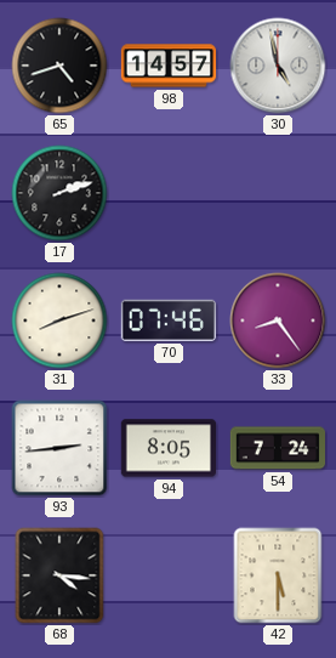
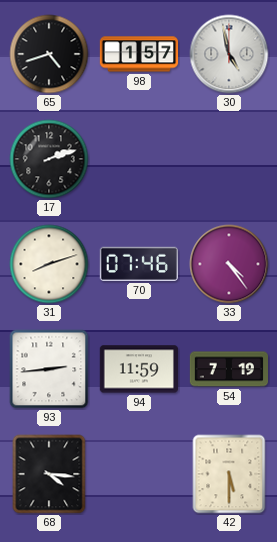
98: 14:57 -> 1:57
33: 8:24 -> 4:24
94: 8:05 -> 11:59
54: 7:24 -> 7:19
